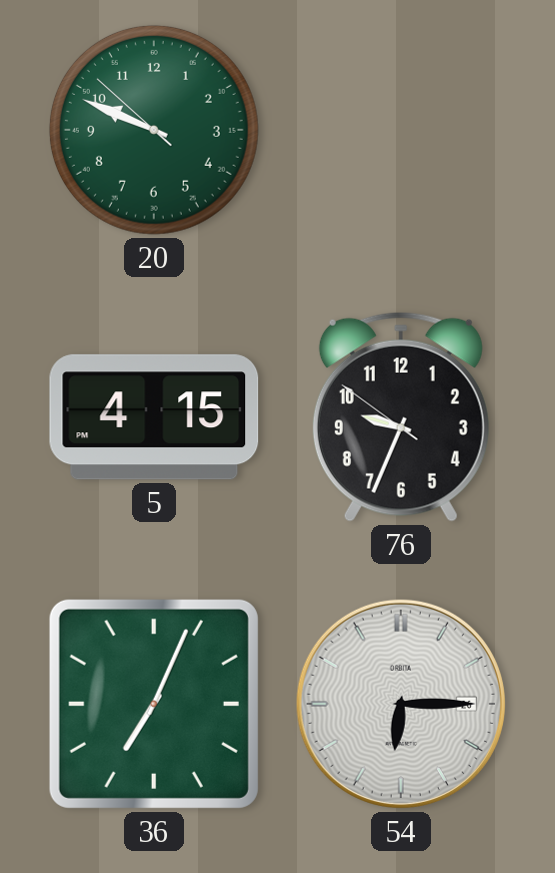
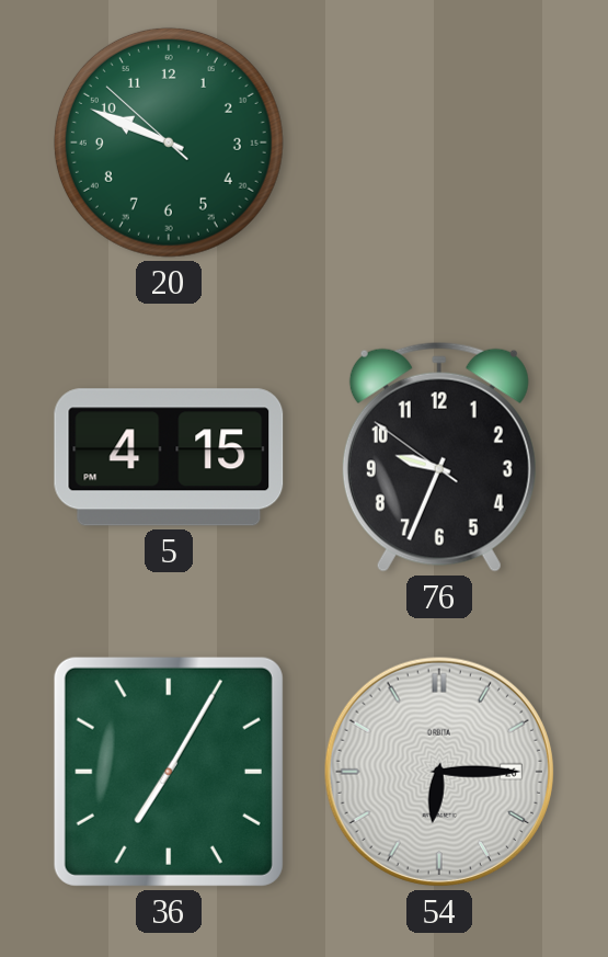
36: 7:04 -> 7:05
